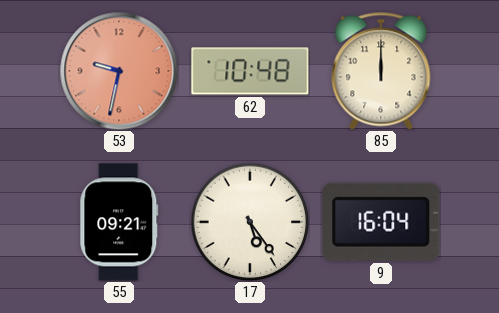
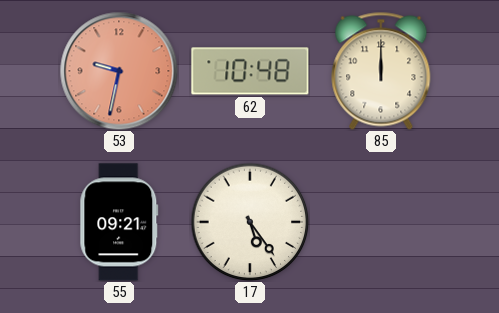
9: 16:04 -> none
